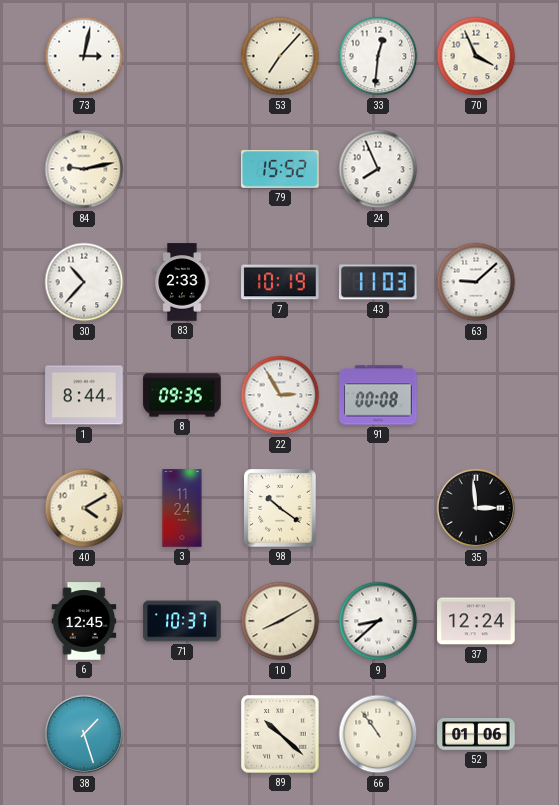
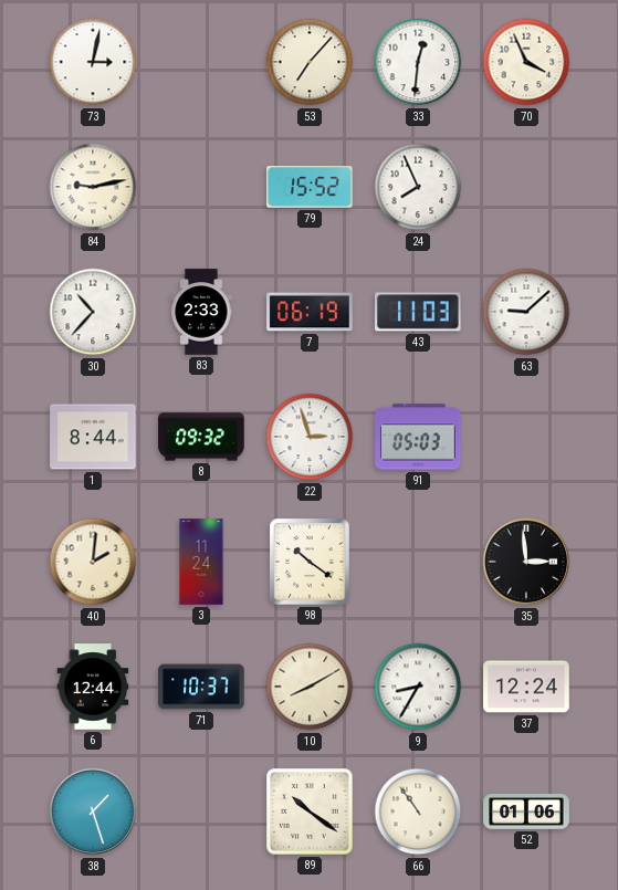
7: 10:19 -> 06:19
8: 09:35 -> 09:32
22: 2:55 -> 2:57
91: 00:08 -> 05:03
40: 4:10 -> 2:01
6: 12:45 -> 12:44
9: 8:38 -> 8:35
89: 10:22 -> 10:21
